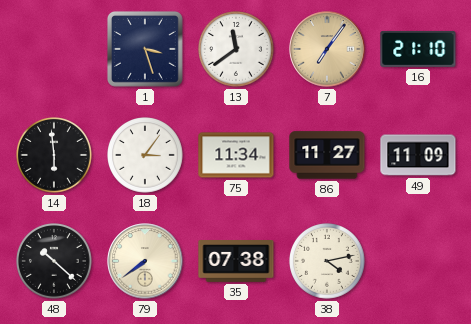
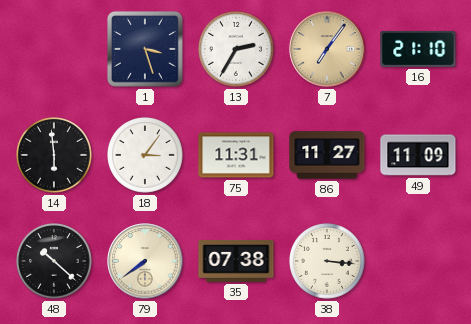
13: 11:39 -> 2:35
75: 11:34 -> 11:31
38: 4:13 -> 3:16
